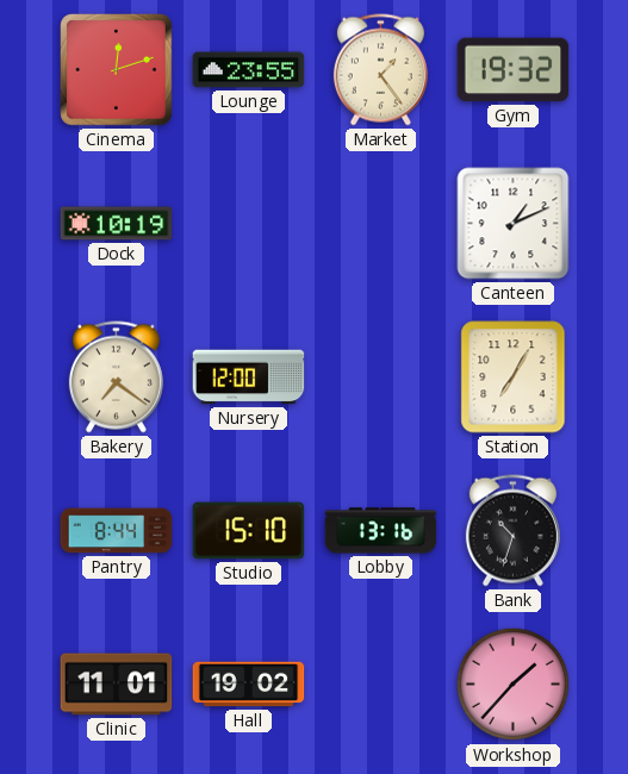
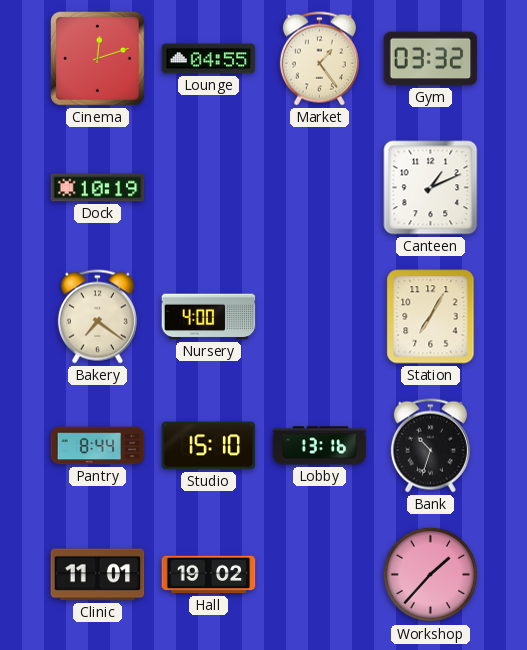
Lounge: 23:55 -> 04:55
Gym: 19:32 -> 03:32
Nursery: 12:00 -> 4:00
